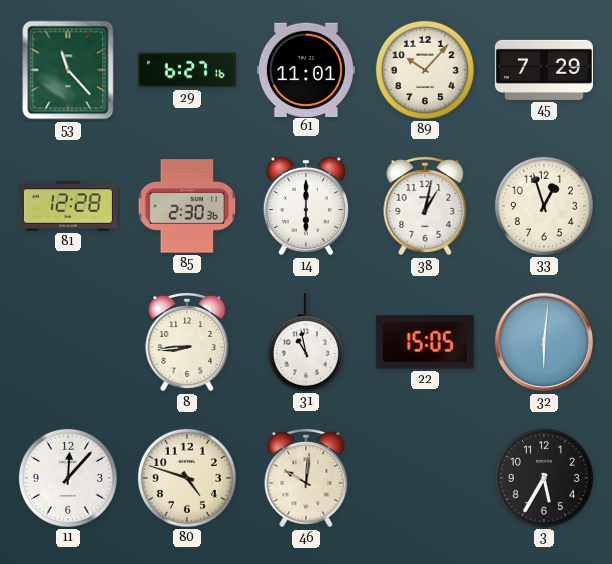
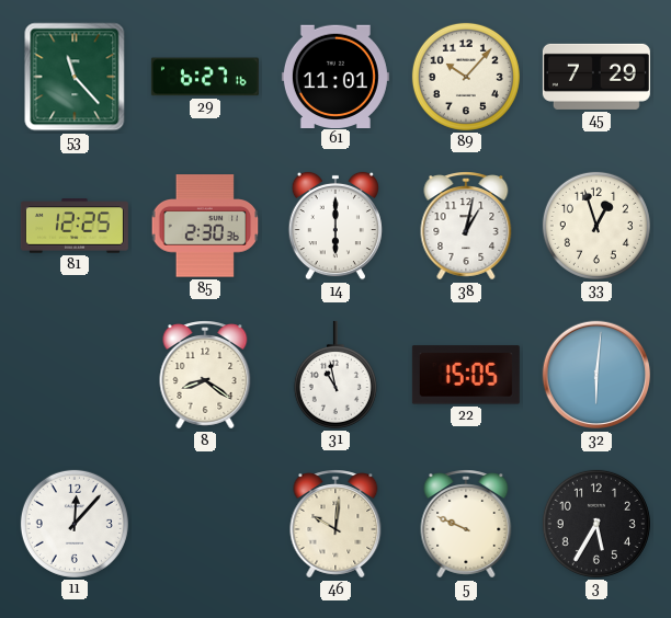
81: 12:28 -> 12:25
8: 8:44 -> 8:21
80: 4:48 -> none
5: none -> 9:49
